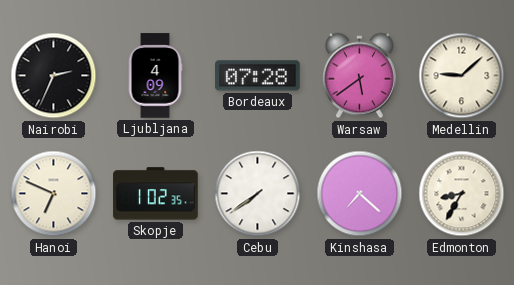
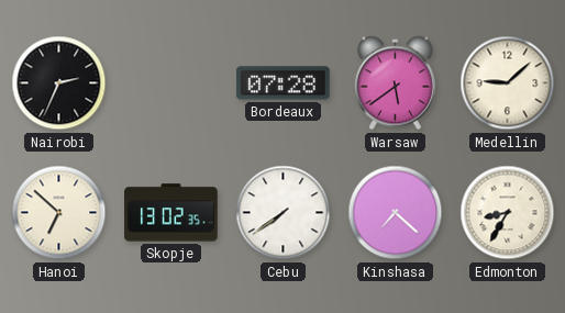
Ljubljana: 4:09 -> none
Hanoi: 6:49 -> 6:52
Skopje: 1:02 -> 13:02
